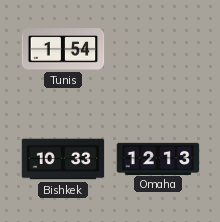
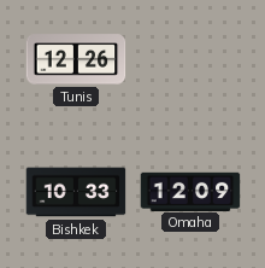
Tunis: 1:54 -> 12:26
Omaha: 12:13 -> 12:09
